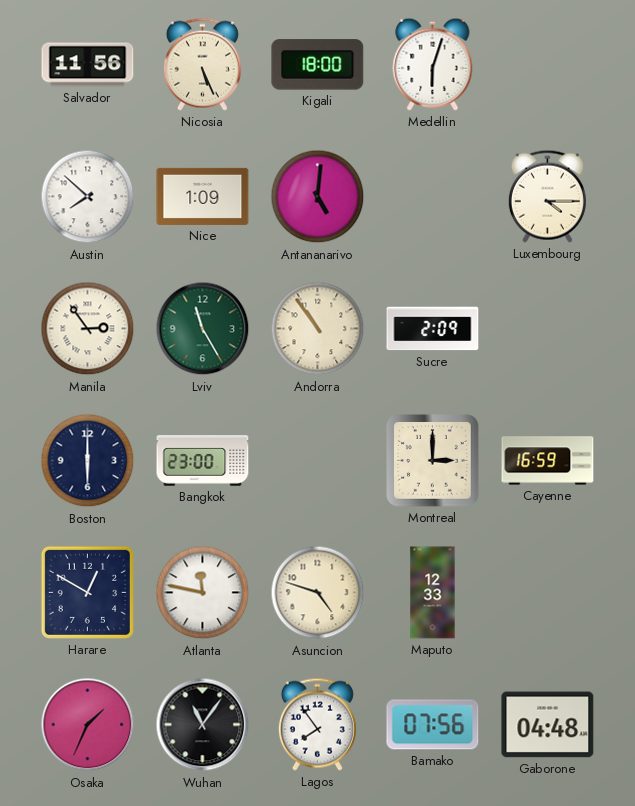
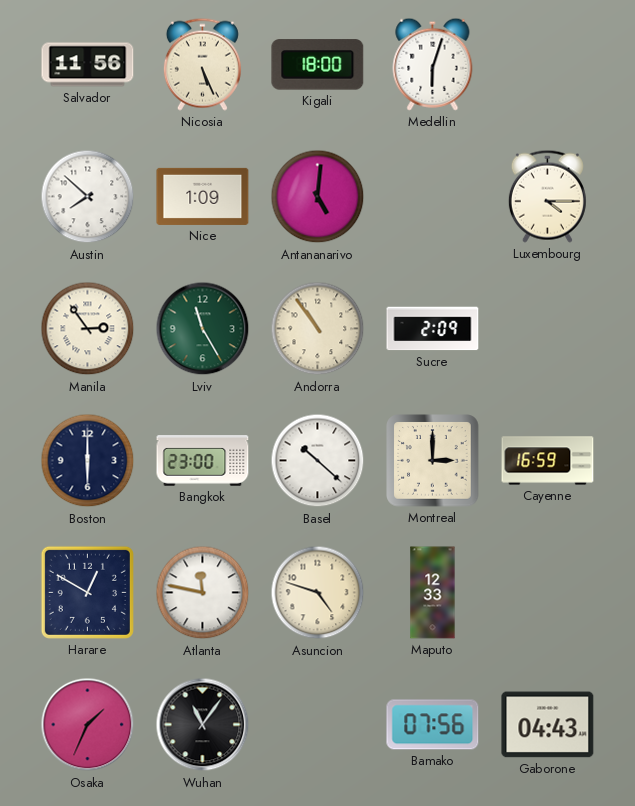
Basel: none -> 10:22
Lagos: 7:54 -> none
Gaborone: 04:48 -> 04:43
